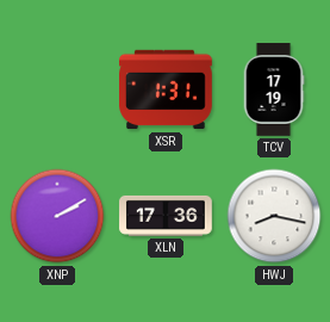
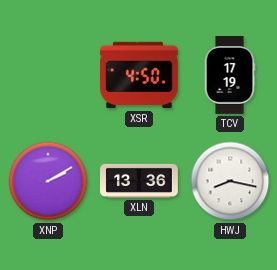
XSR: 1:31 -> 4:50
XLN: 17:36 -> 13:36
